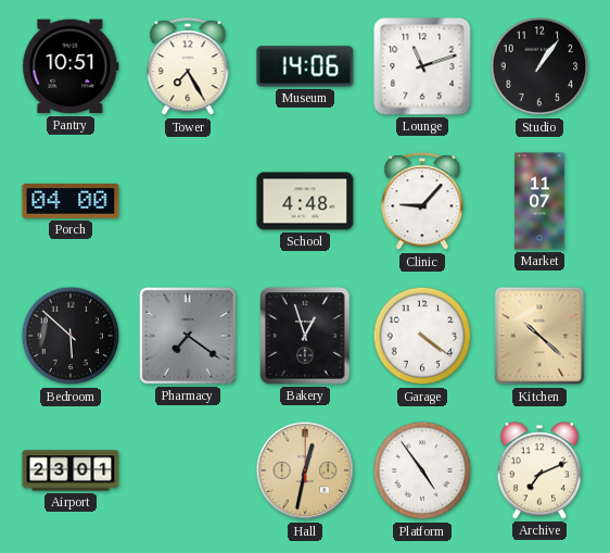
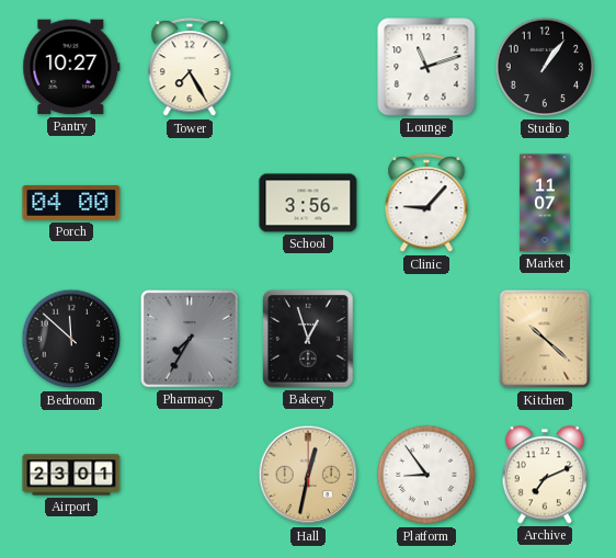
Pantry: 10:51 -> 10:27
Museum: 14:06 -> none
School: 4:48 -> 3:56
Bedroom: 5:52 -> 11:52
Pharmacy: 7:21 -> 7:35
Garage: 4:21 -> none
Platform: 4:54 -> 8:54
